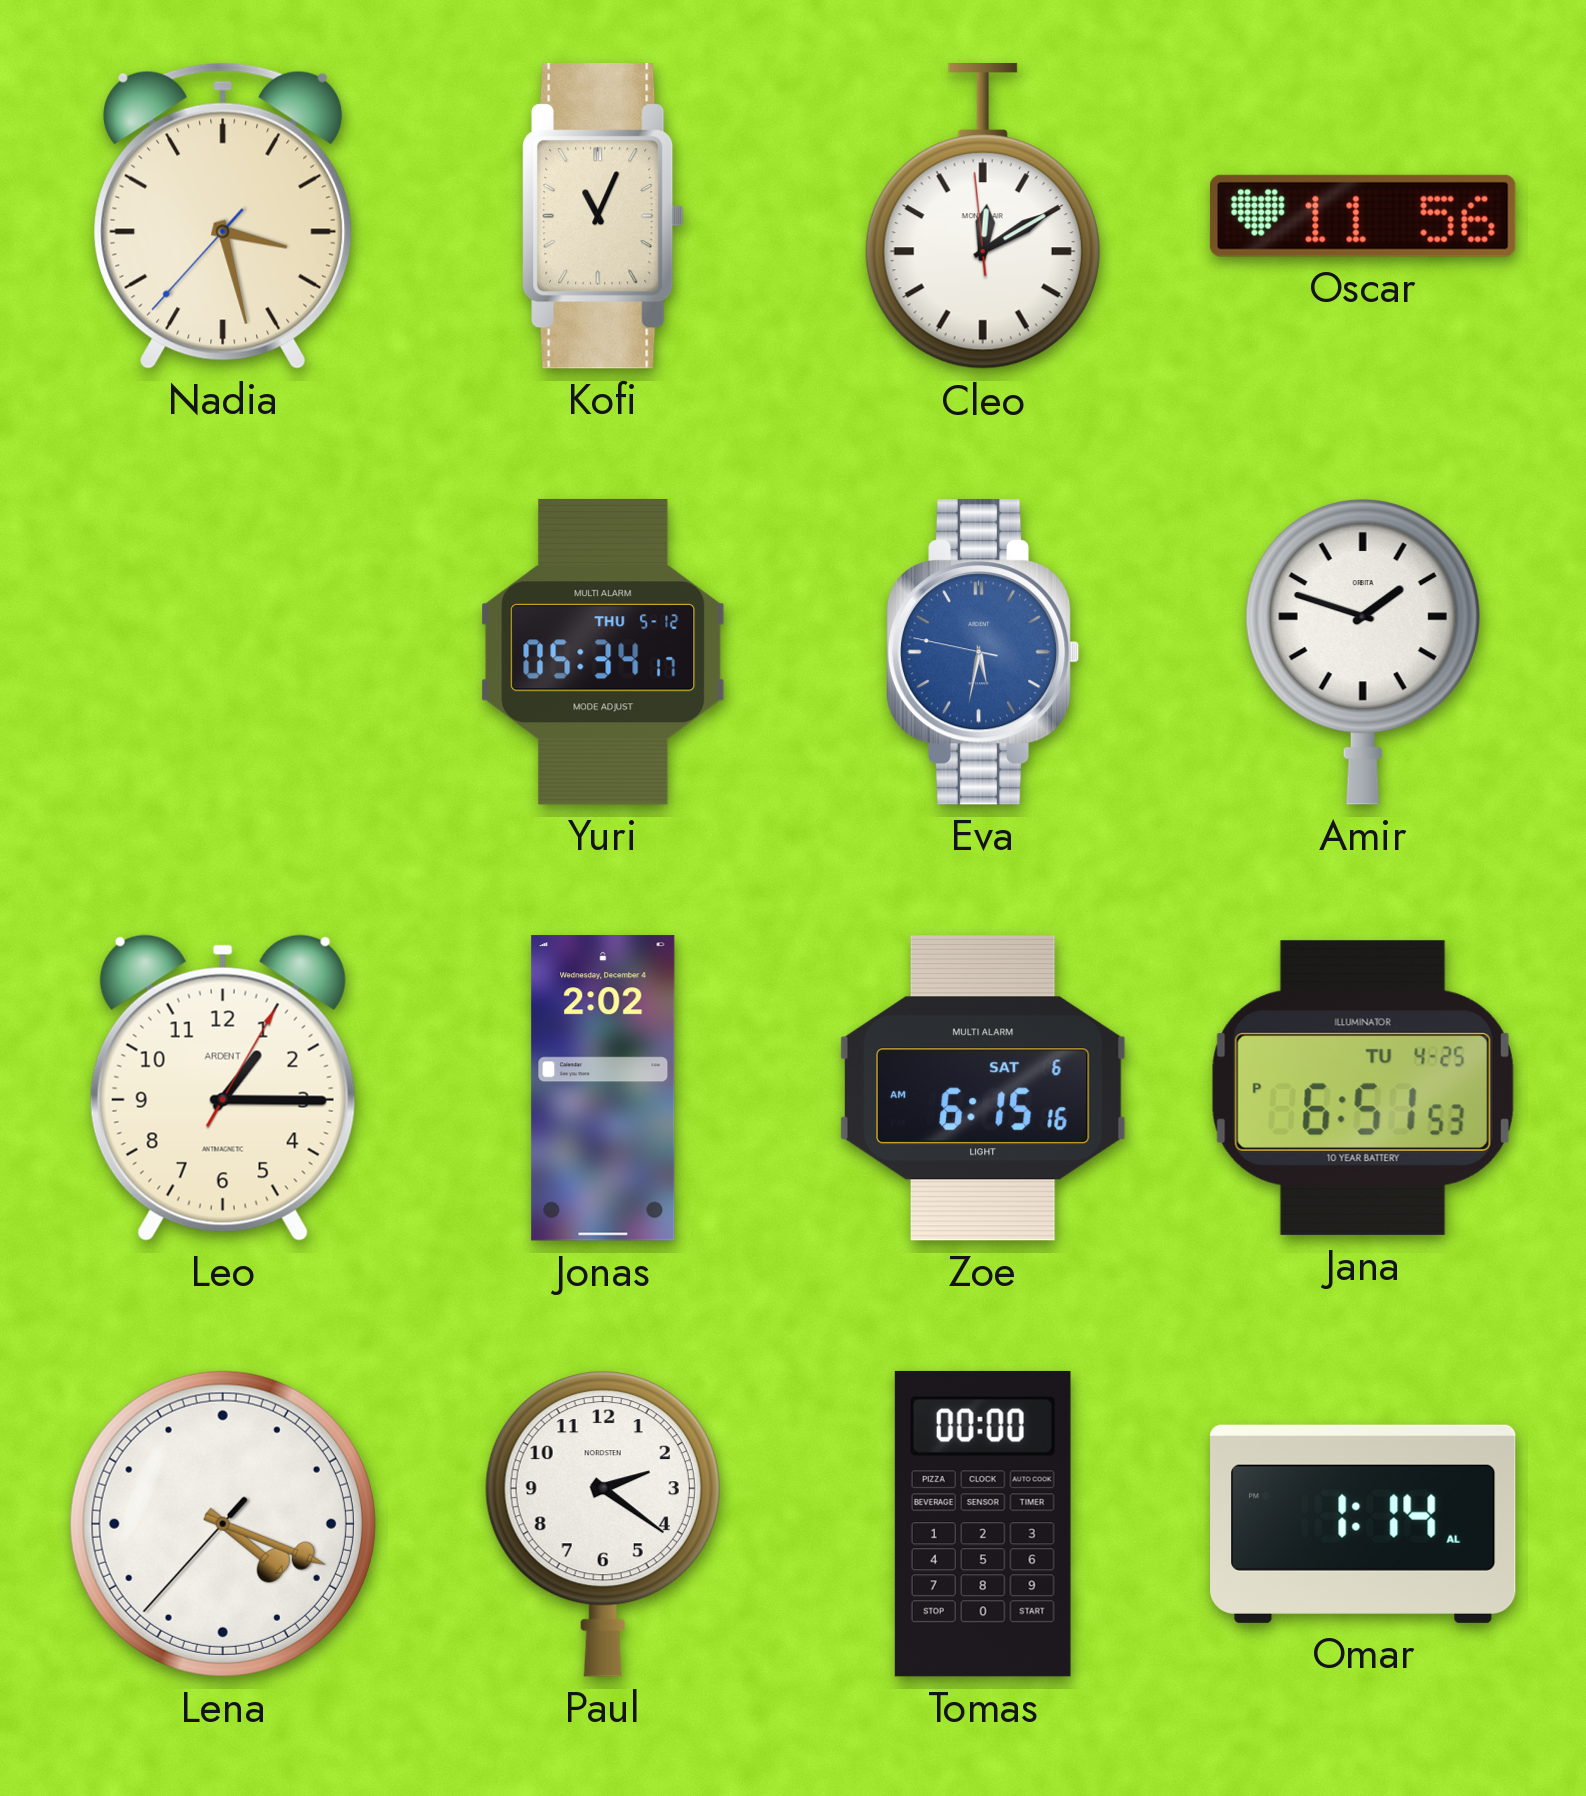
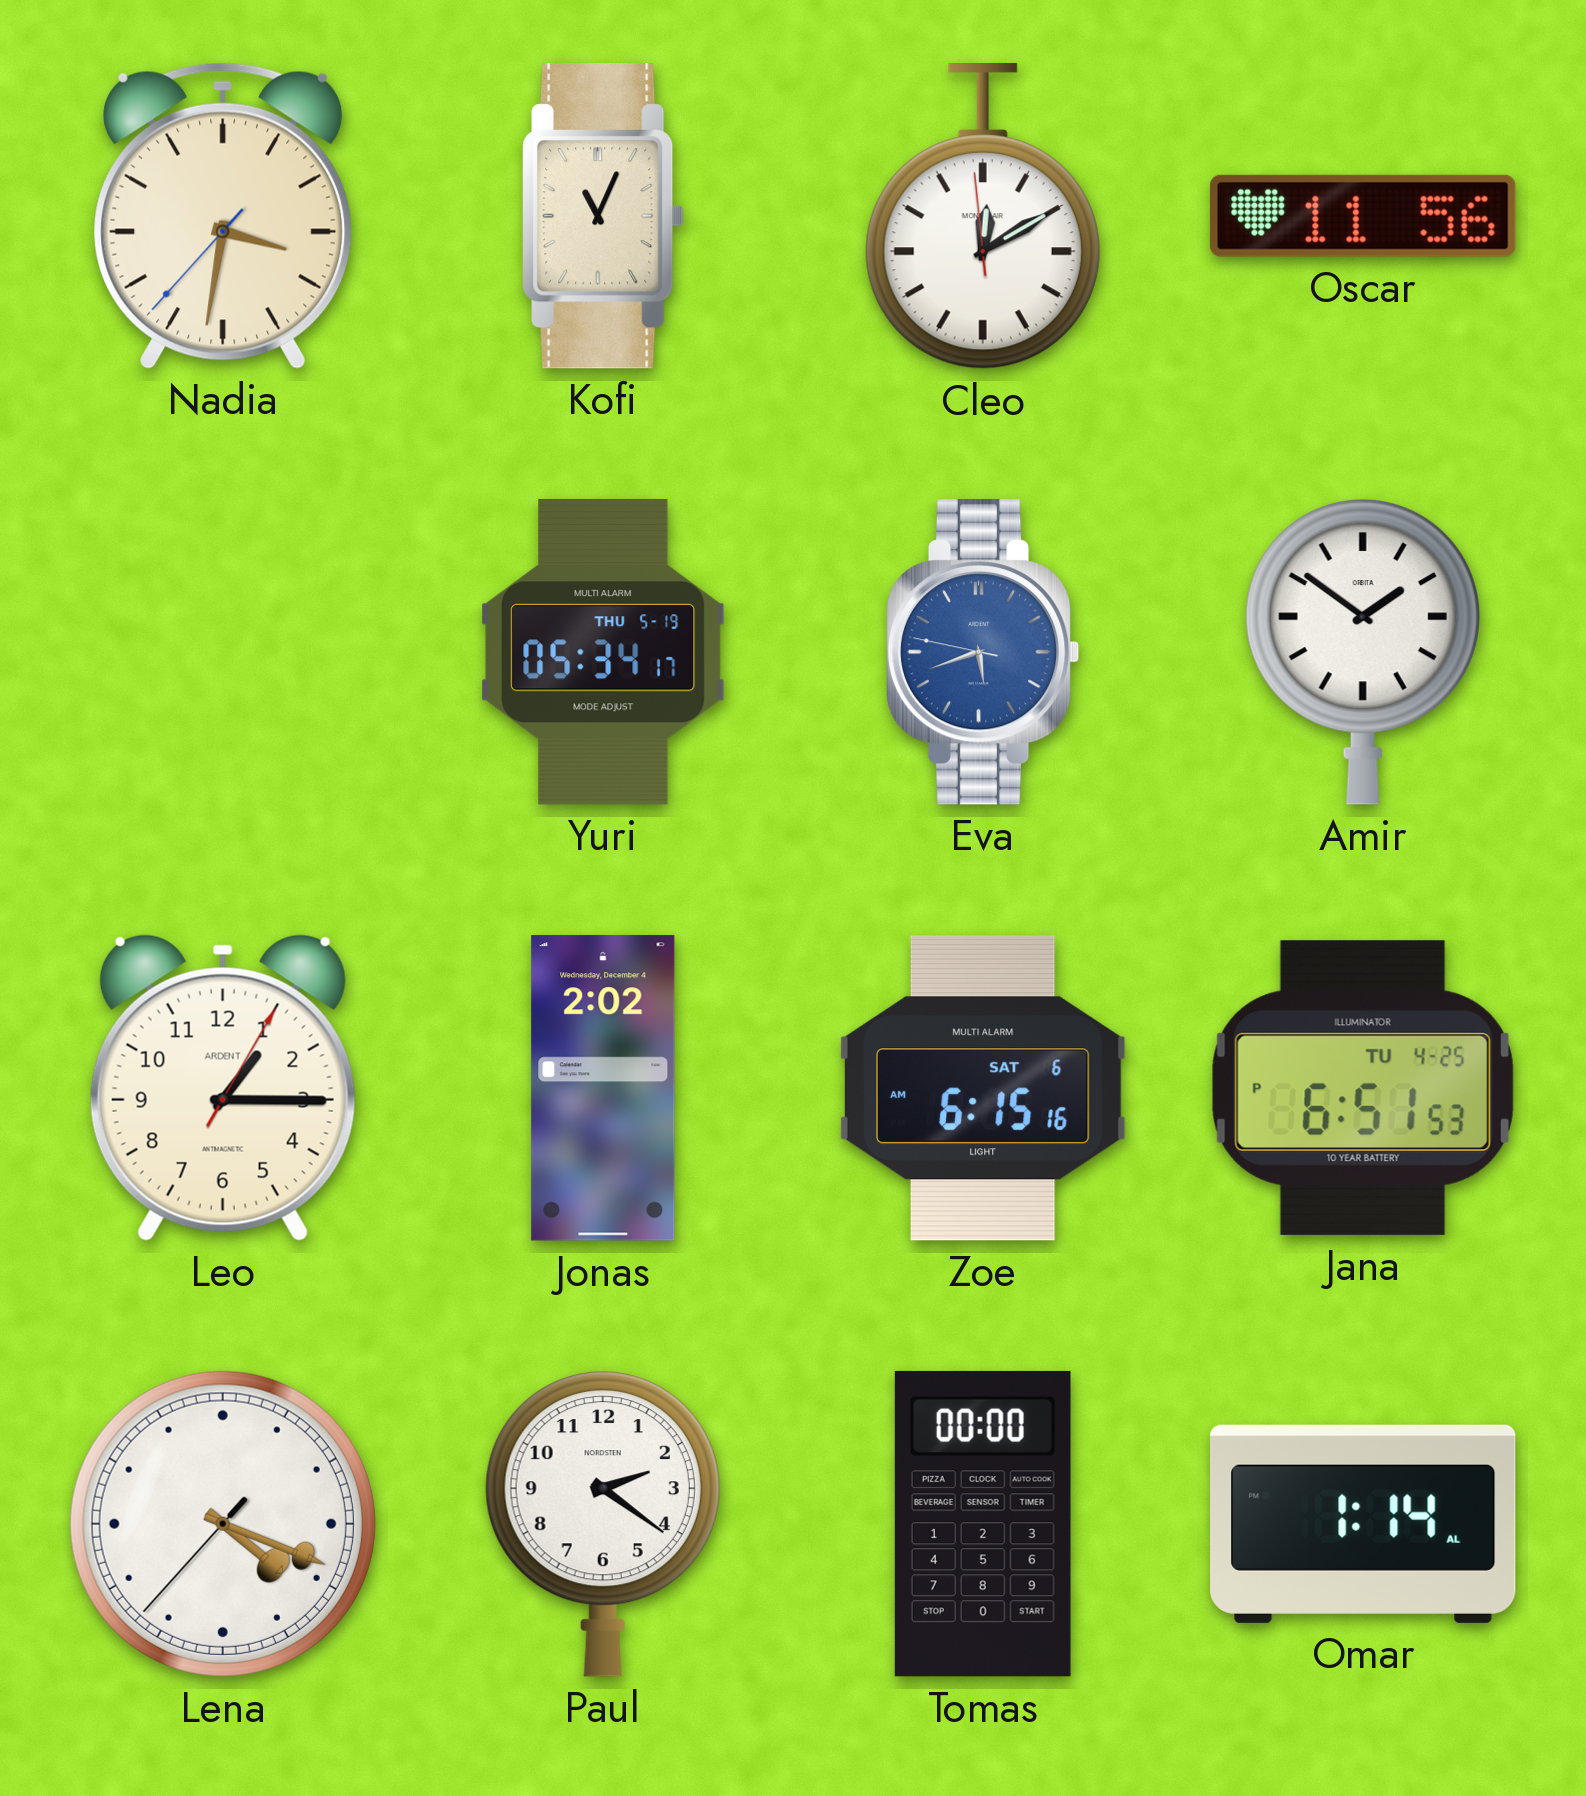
Nadia: 3:27 -> 3:31
Yuri date: THU 5-12 -> THU 5-19
Eva: 5:31 -> 5:41
Amir: 1:48 -> 1:51
